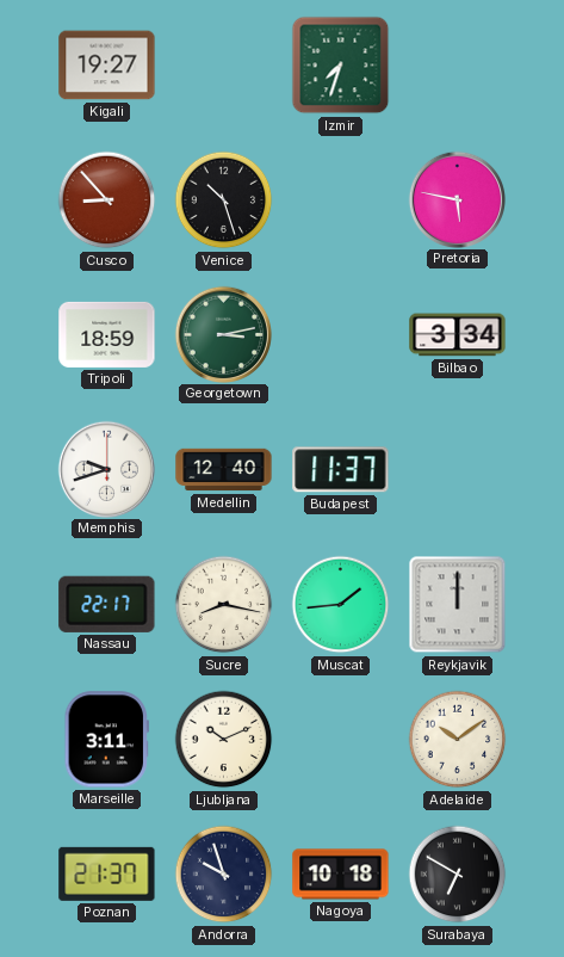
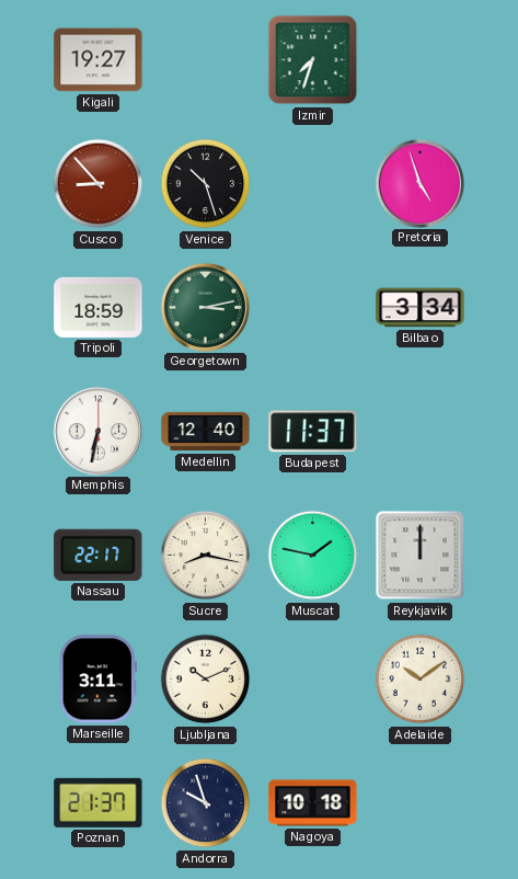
Pretoria: 5:47 -> 4:57
Memphis: 9:42 -> 6:32
Muscat: 1:44 -> 1:47
Surabaya: 6:50 -> none
